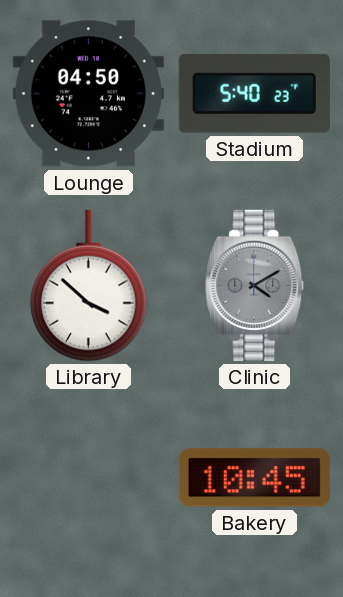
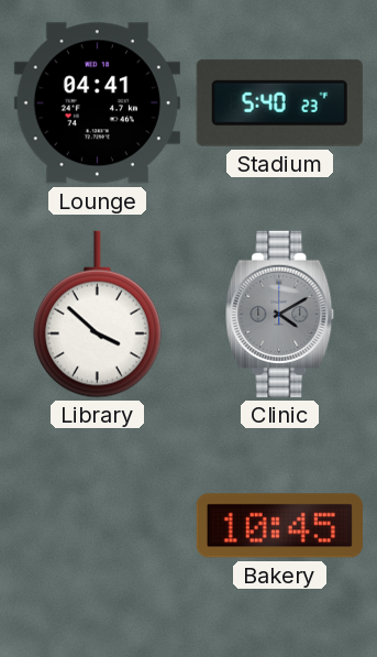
Lounge: 04:50 -> 04:41
